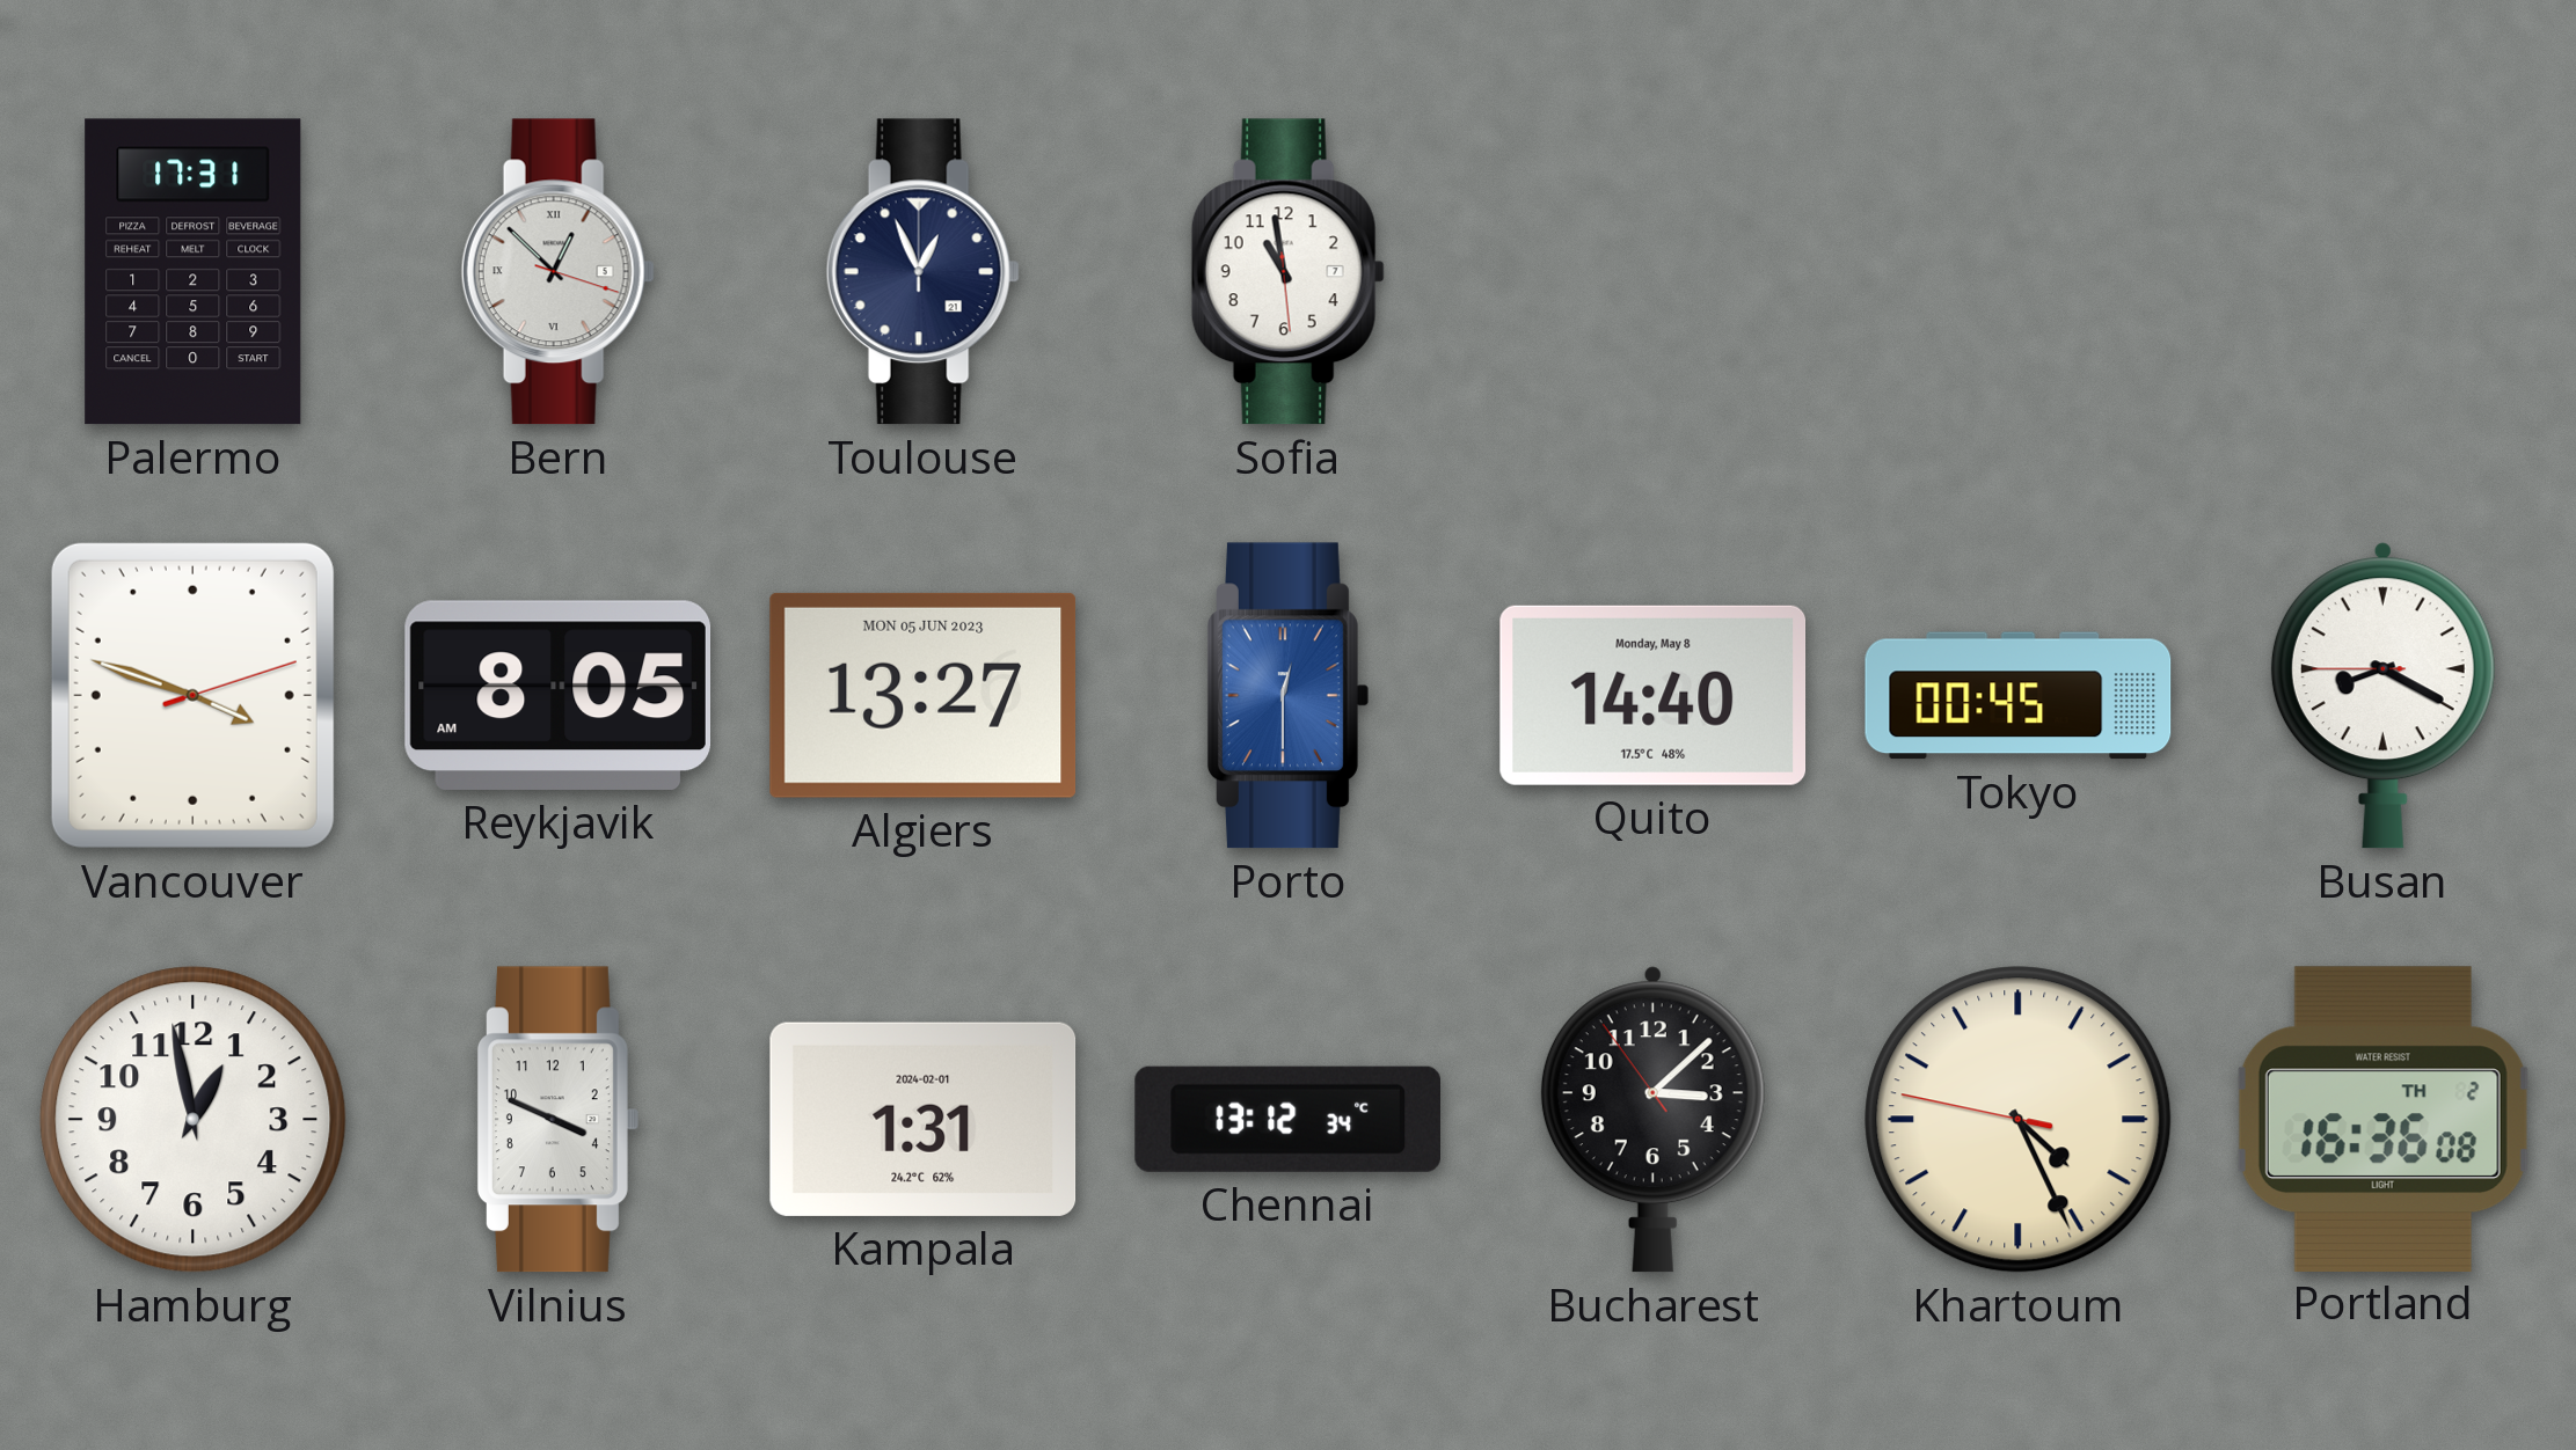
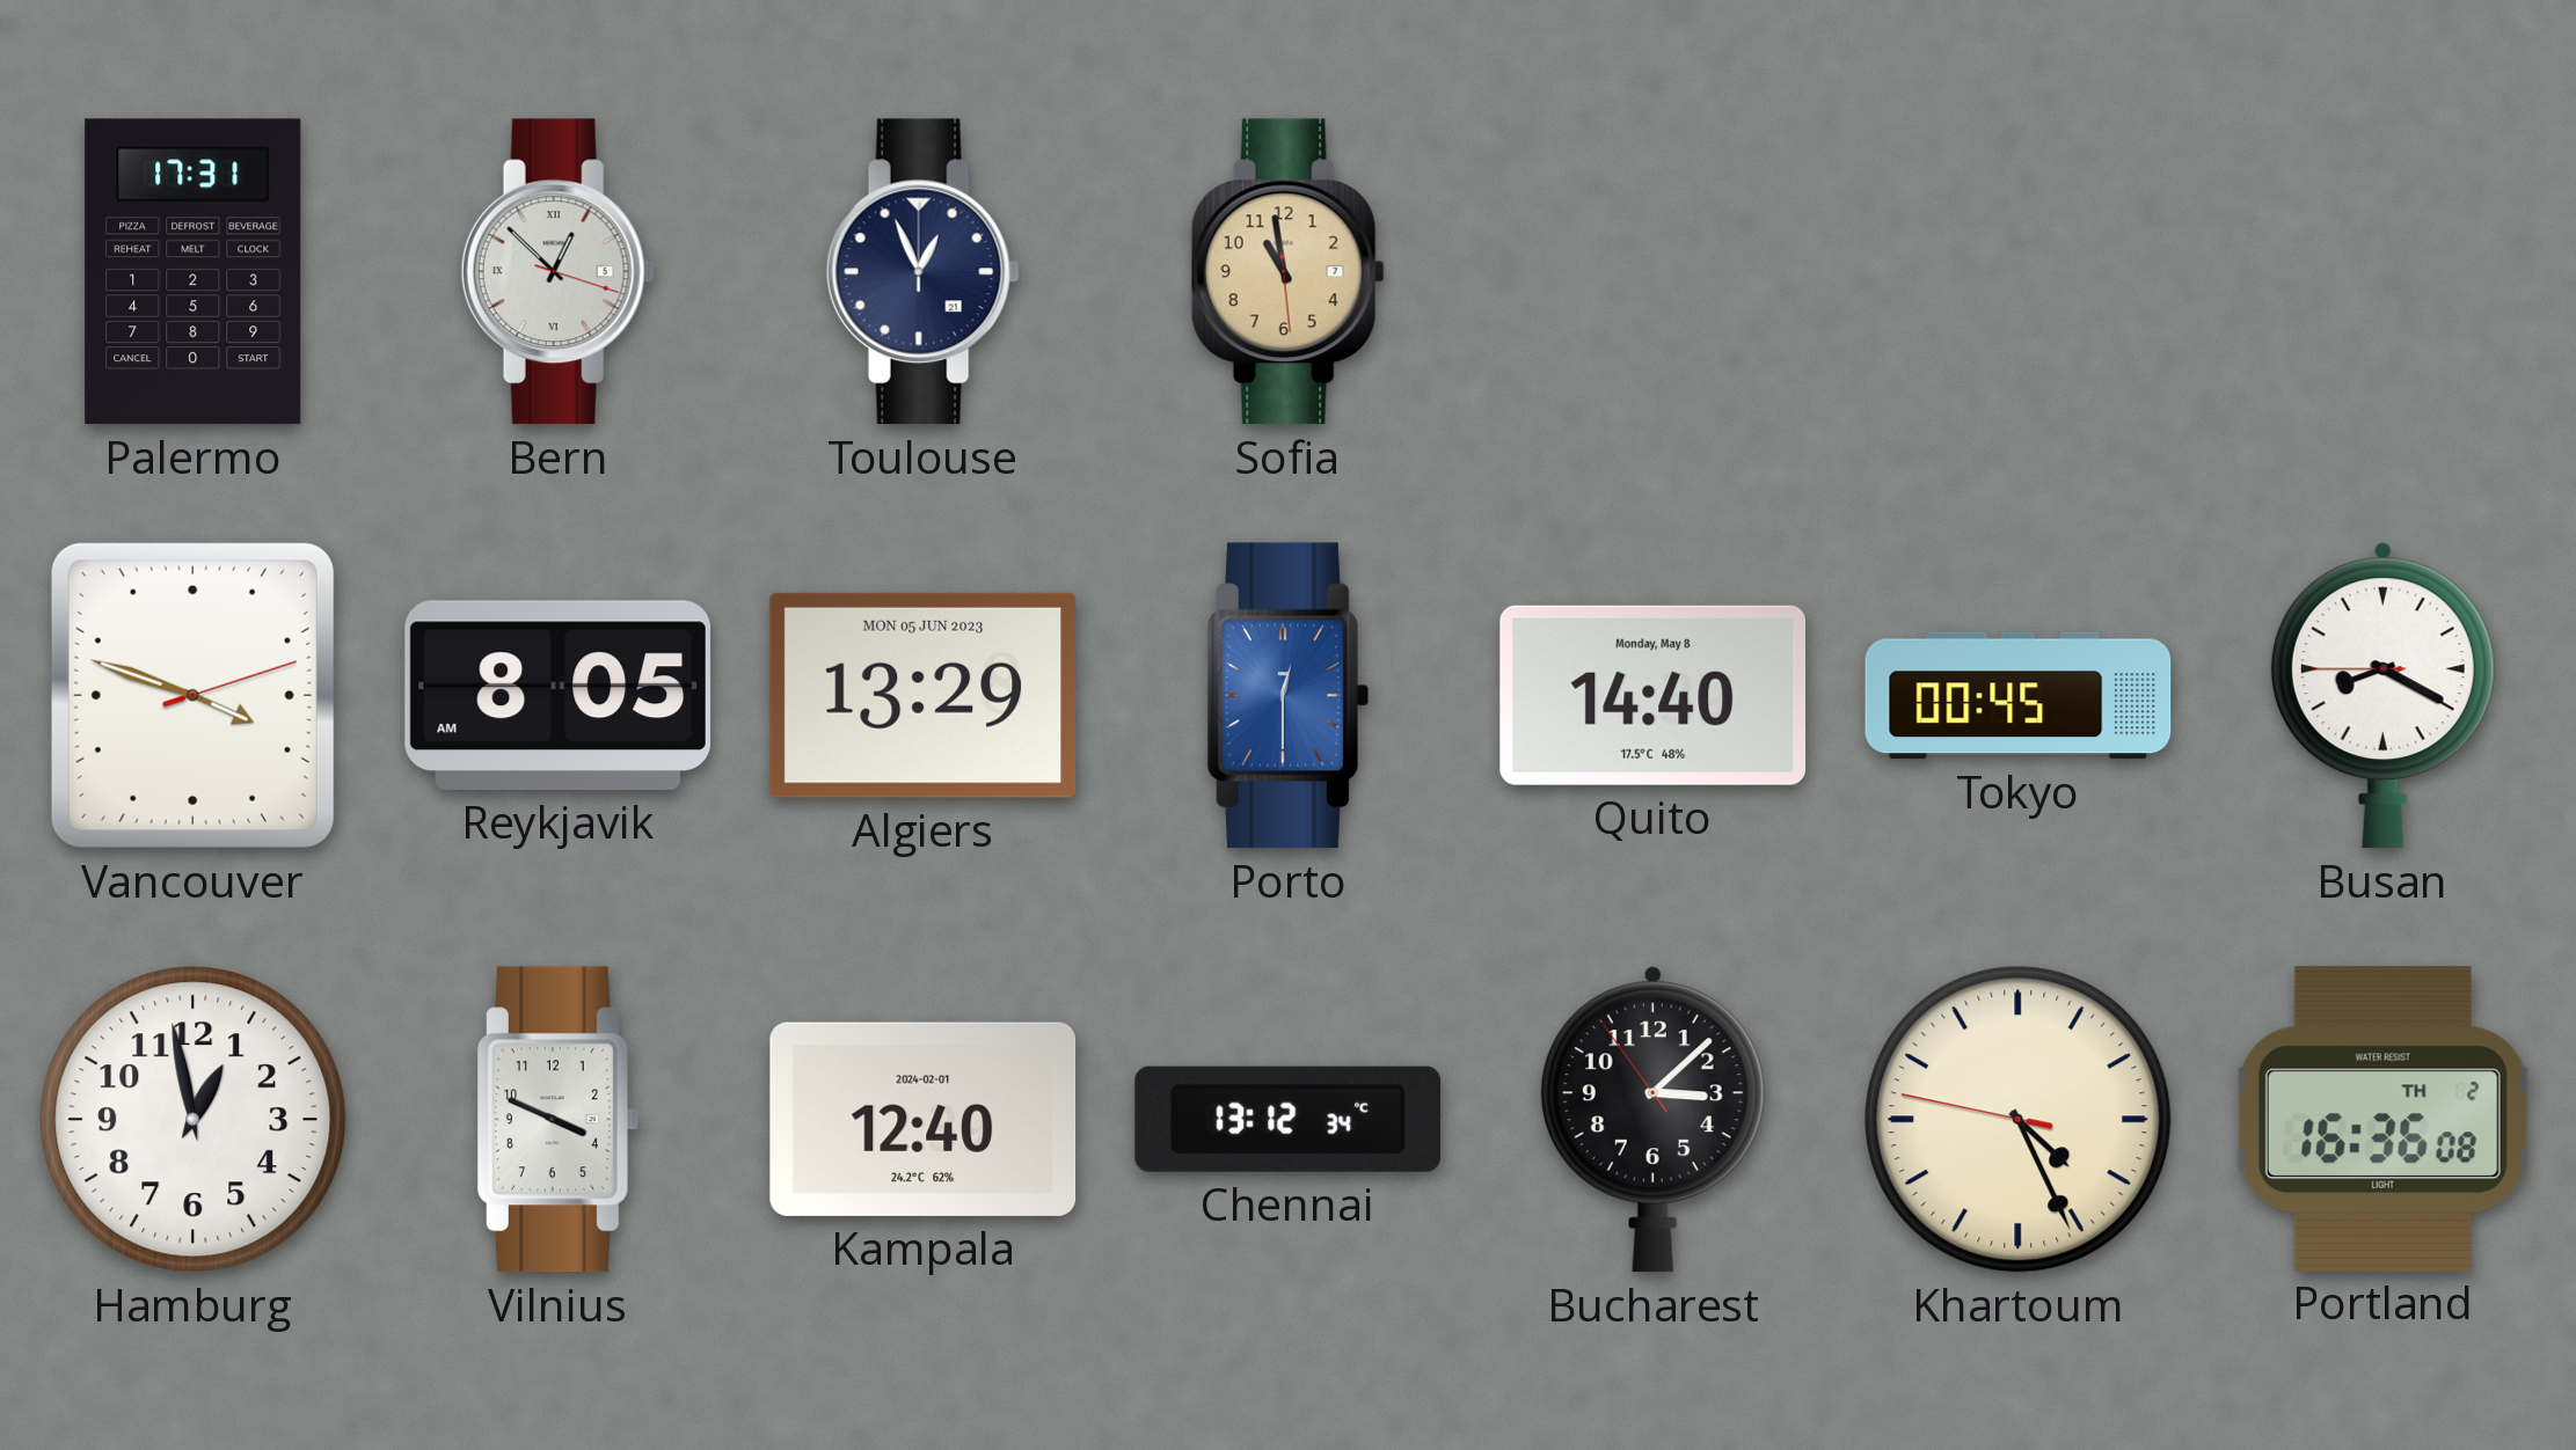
Sofia dial: white -> champagne
Algiers: 13:27 -> 13:29
Kampala: 1:31 -> 12:40
